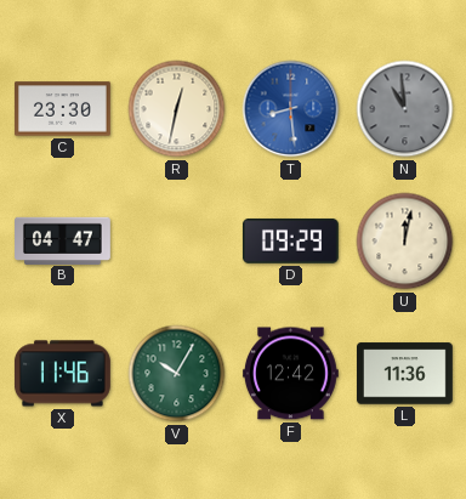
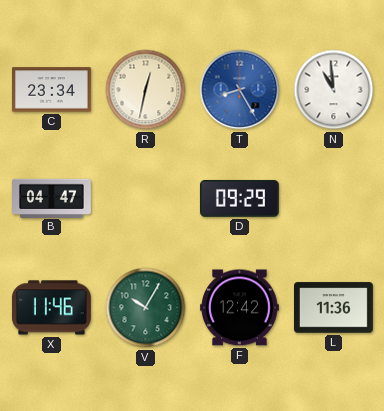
C: 23:30 -> 23:34
T: 8:29 -> 8:25
N dial: grey -> white
U: 12:02 -> none
